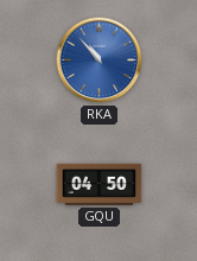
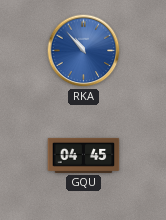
GQU: 04:50 -> 04:45
